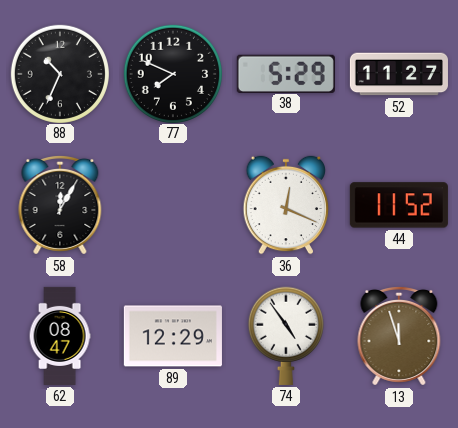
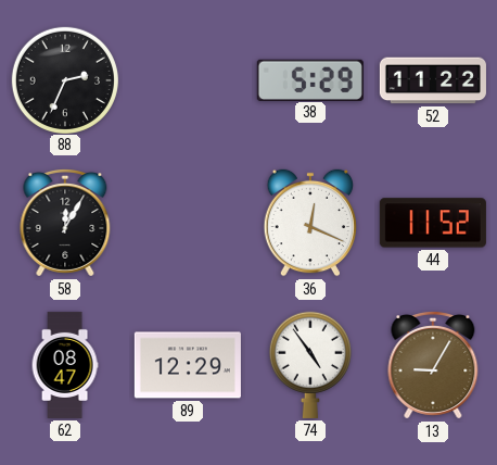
88: 10:34 -> 2:34
77: 7:49 -> none
52: 11:27 -> 11:22
13: 11:57 -> 9:05
